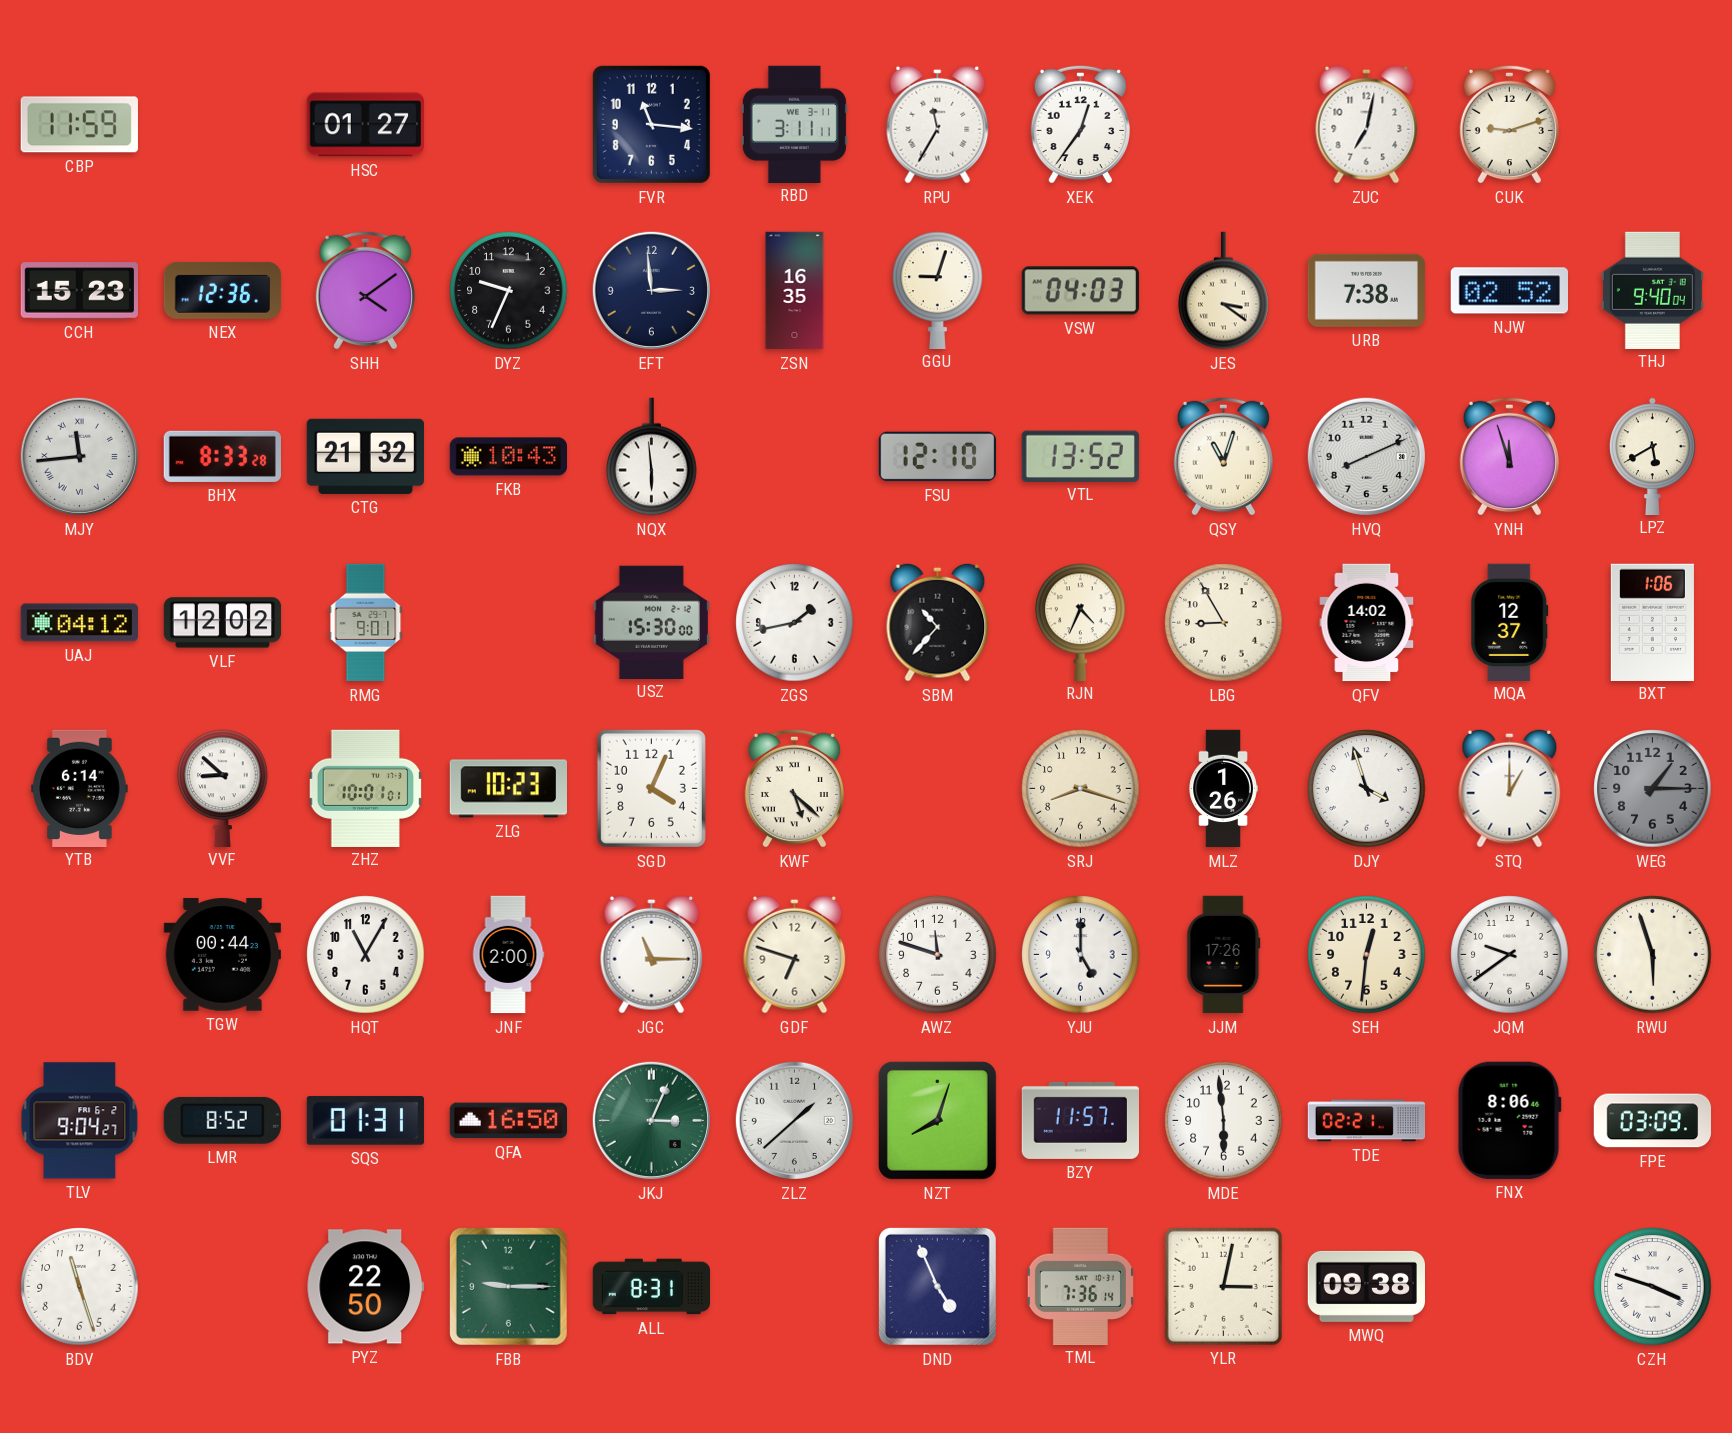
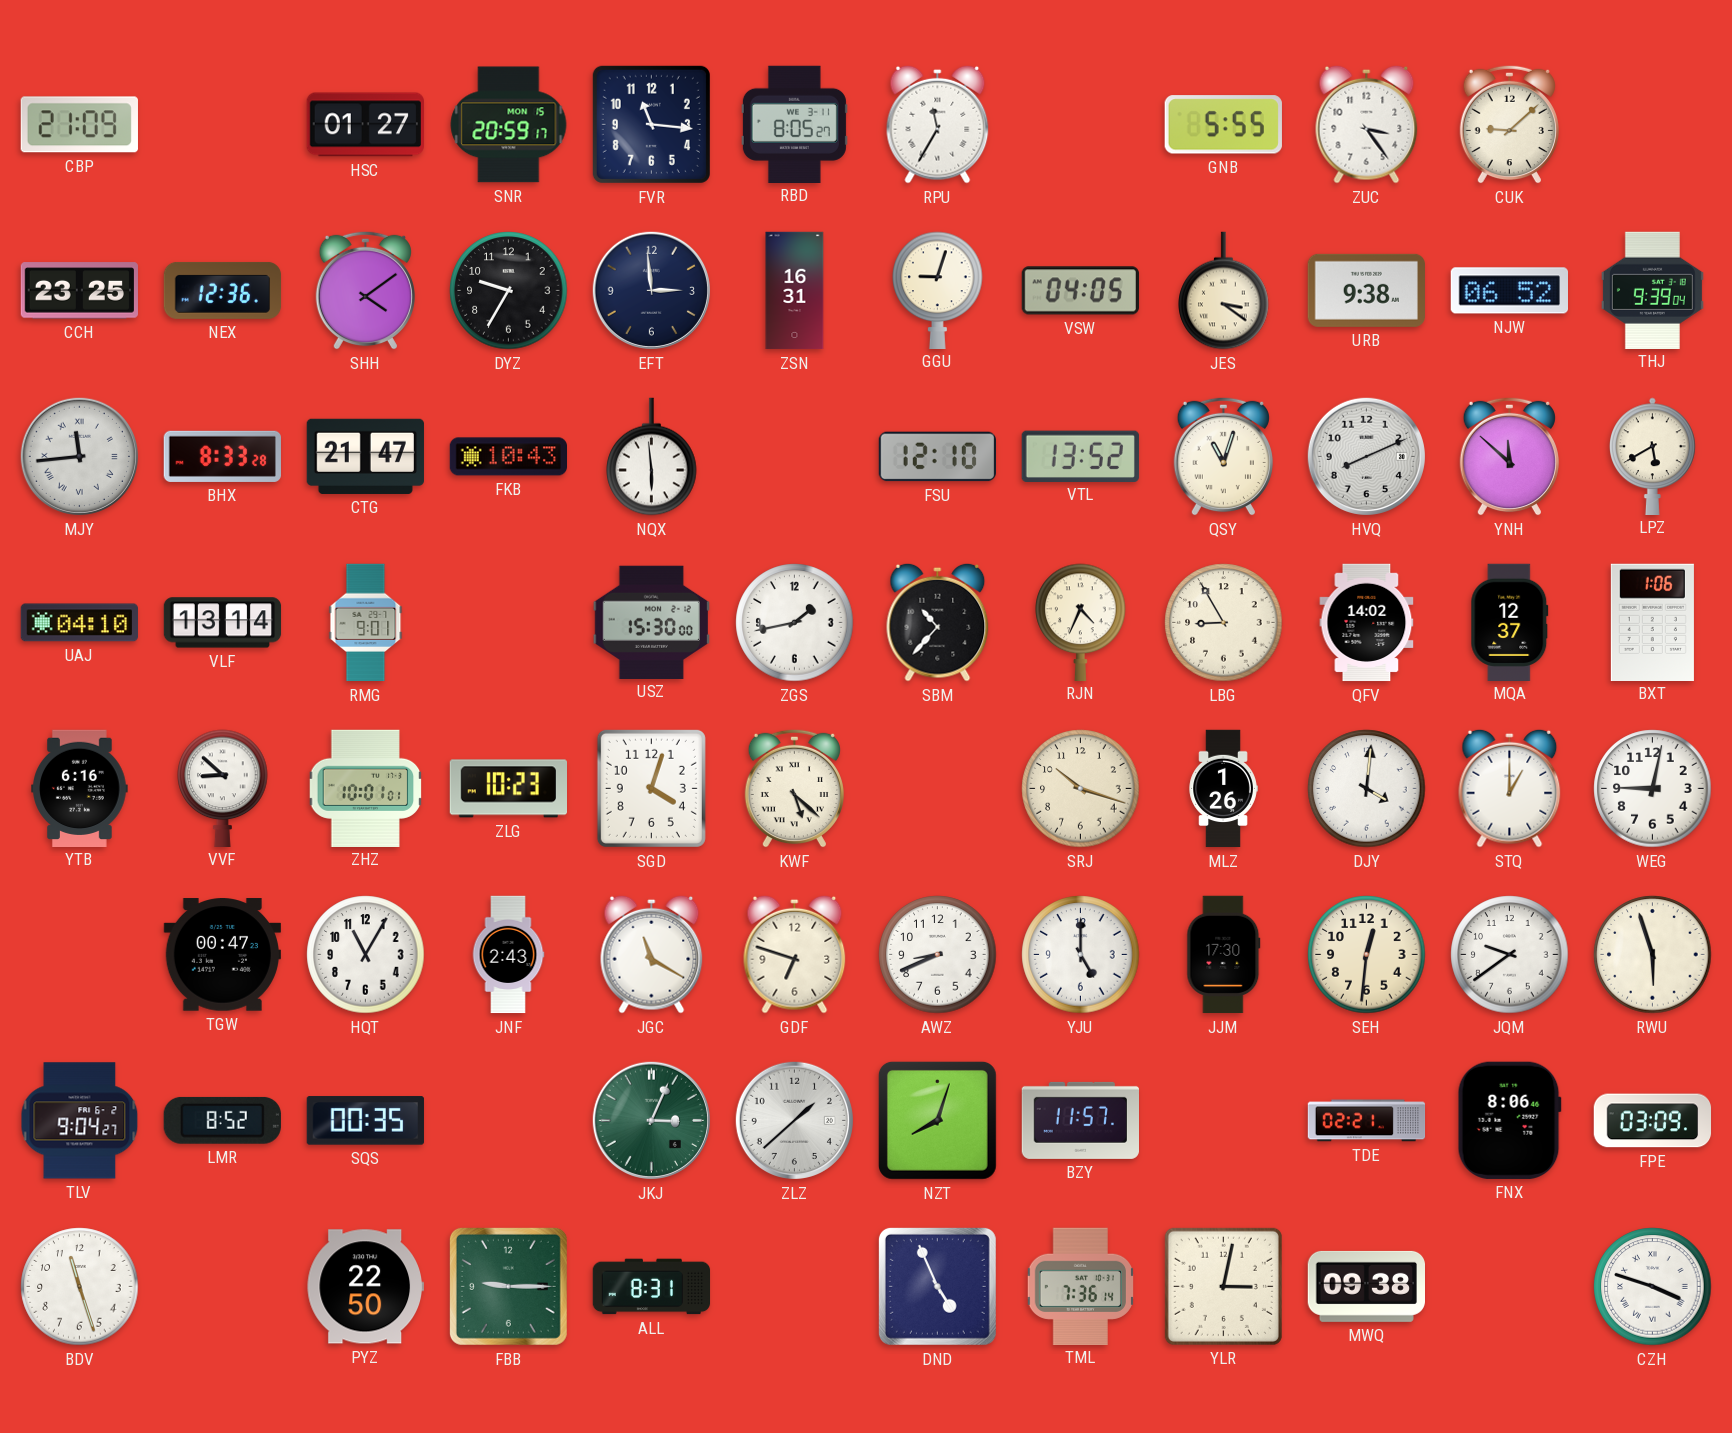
CBP: 11:59 -> 21:09
SNR: none -> 20:59
RBD: 3:11 -> 8:05
XEK: 12:36 -> none
GNB: none -> 5:55
ZUC: 7:02 -> 3:24
CUK: 9:12 -> 9:08
CCH: 15:23 -> 23:25
DYZ: 9:34 -> 9:35
ZSN: 16:35 -> 16:31
VSW: 04:03 -> 04:05
URB: 7:38 -> 9:38
NJW: 02:52 -> 06:52
THJ: 9:40 -> 9:39
CTG: 21:32 -> 21:47
YNH: 11:57 -> 11:52
UAJ: 04:12 -> 04:10
VLF: 12:02 -> 13:14
YTB: 6:14 -> 6:16
SGD: 4:04 -> 4:03
SRJ: 8:18 -> 10:18
DJY: 3:57 -> 4:01
WEG: 1:15 -> 9:02
WEG dial: grey -> white
TGW: 00:44 -> 00:47
JNF: 2:00 -> 2:43
JGC: 11:15 -> 11:20
AWZ: 11:48 -> 8:41
JJM: 17:26 -> 17:30
SQS: 01:31 -> 00:35
QFA: 16:50 -> none
MDE: 5:59 -> none
